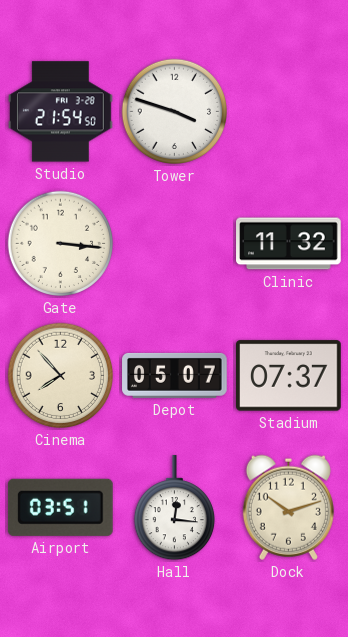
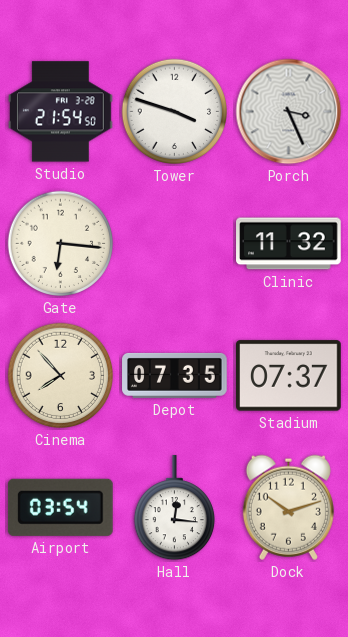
Porch: none -> 3:26
Gate: 3:16 -> 6:16
Depot: 05:07 -> 07:35
Airport: 03:51 -> 03:54
